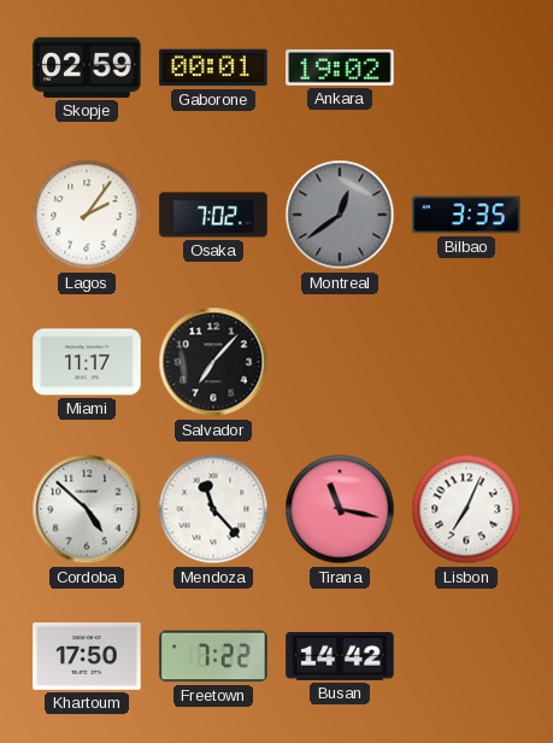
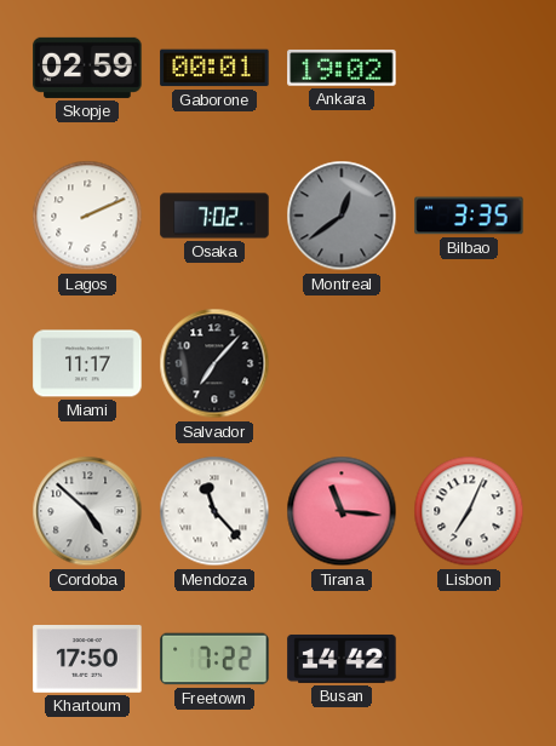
Lagos: 2:06 -> 2:11
Tirana: 11:17 -> 11:16
